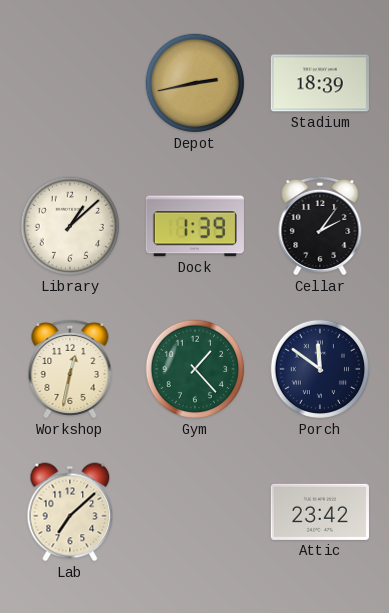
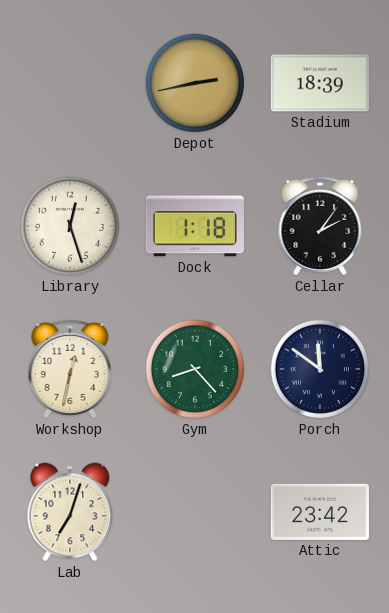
Library: 1:08 -> 12:27
Dock: 1:39 -> 1:18
Gym: 1:23 -> 8:23
Lab: 7:08 -> 7:03
